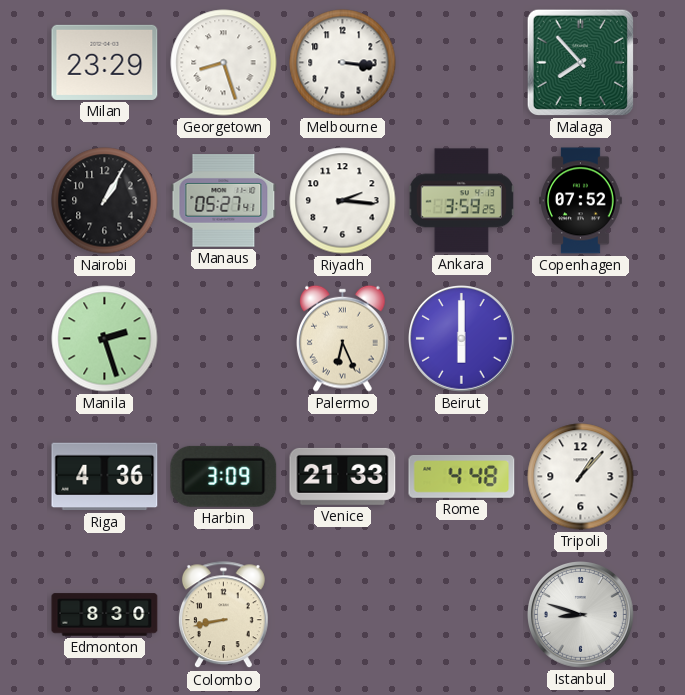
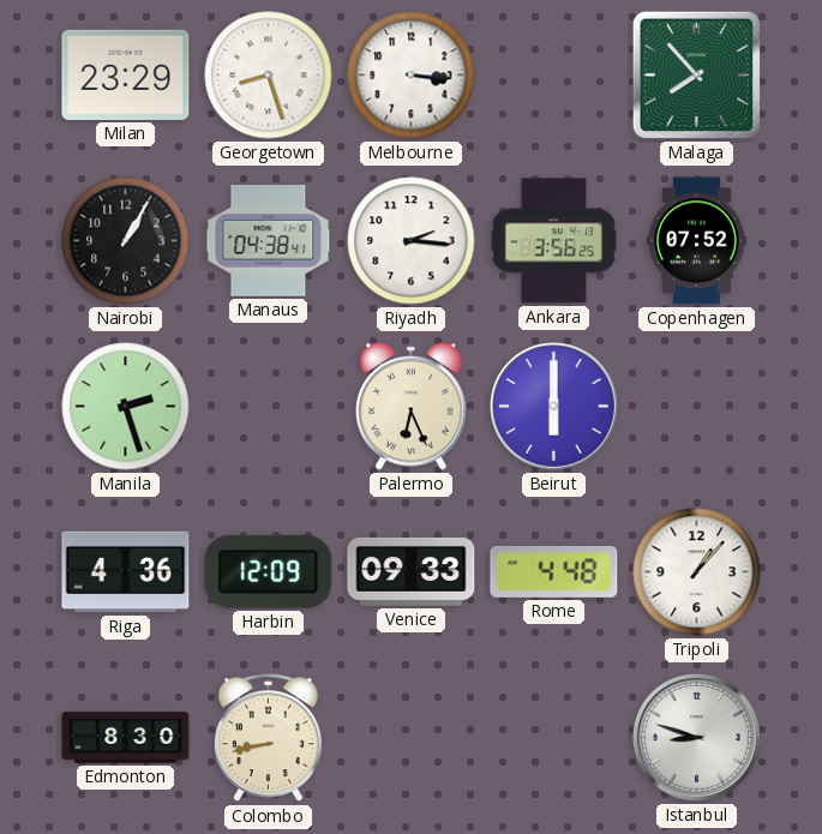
Manaus: 05:27 -> 04:38
Ankara: 3:59 -> 3:56
Harbin: 3:09 -> 12:09
Venice: 21:33 -> 09:33
